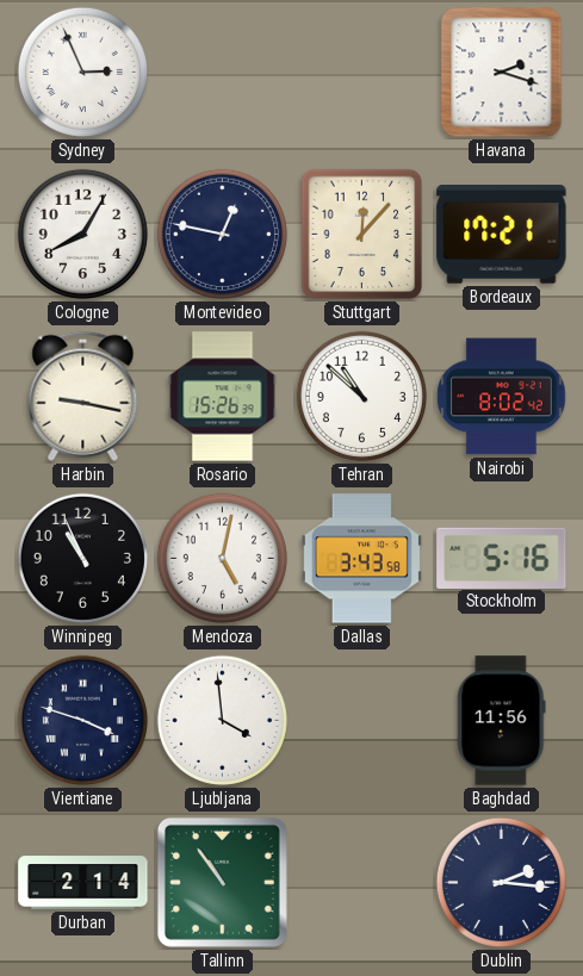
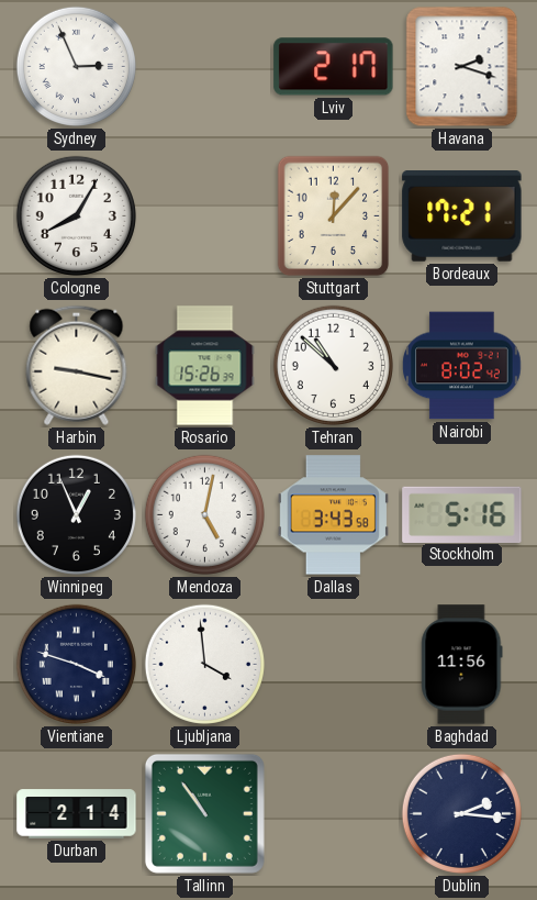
Lviv: none -> 2:17
Montevideo: 12:47 -> none
Winnipeg: 10:56 -> 12:56
